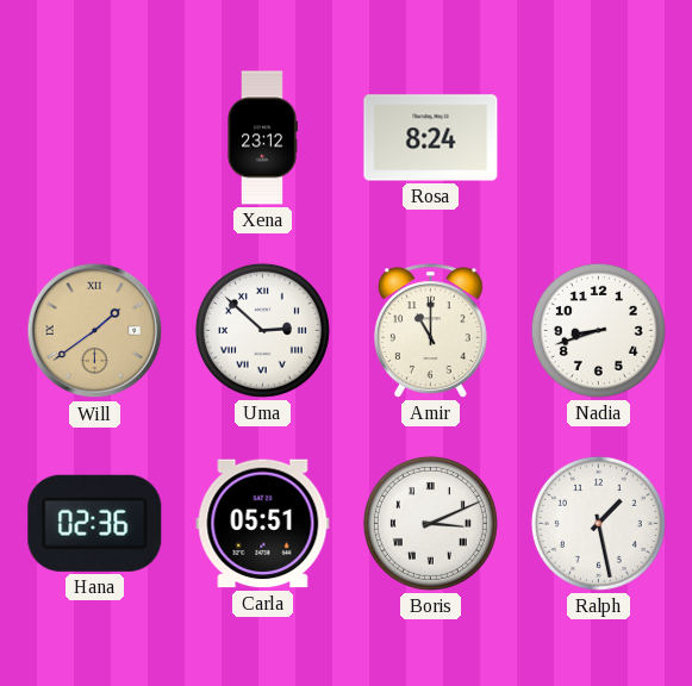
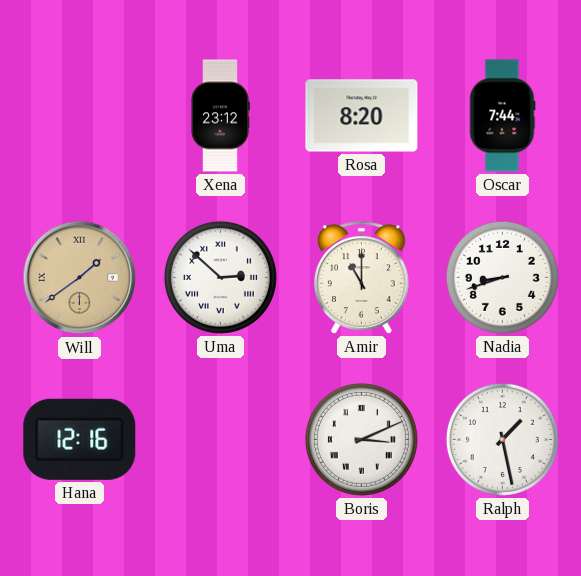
Rosa: 8:24 -> 8:20
Oscar: none -> 7:44
Hana: 02:36 -> 12:16
Carla: 05:51 -> none
